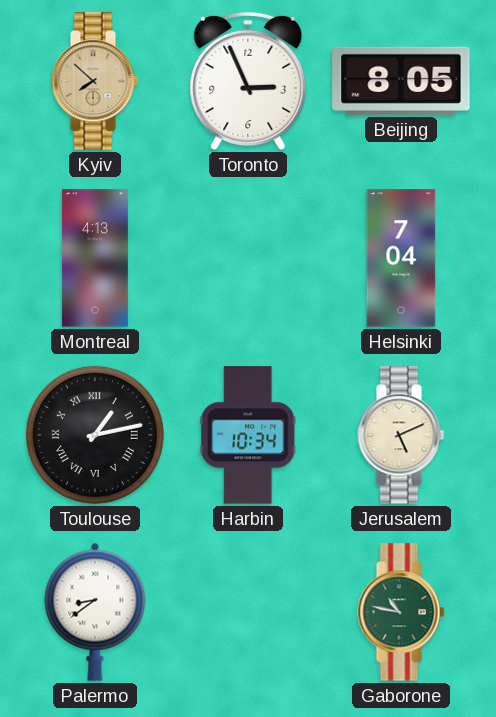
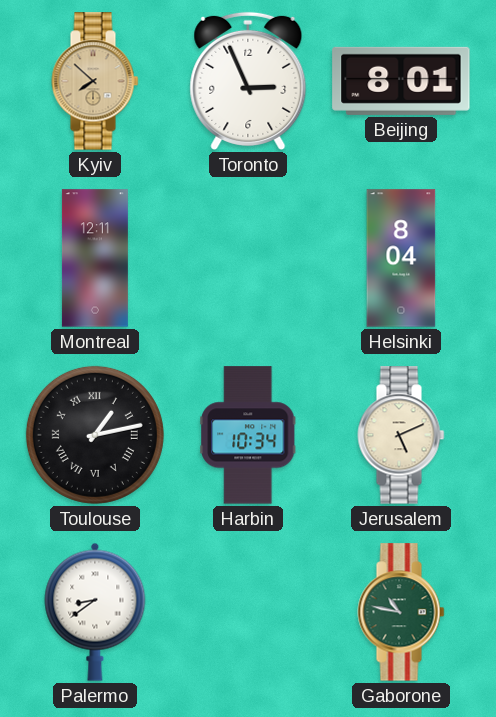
Beijing: 8:05 -> 8:01
Montreal: 4:13 -> 12:11
Helsinki: 7:04 -> 8:04
